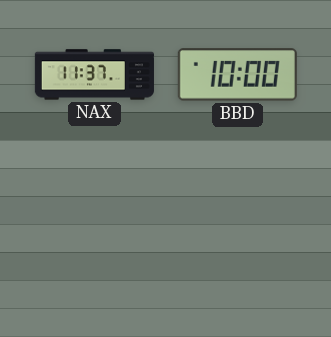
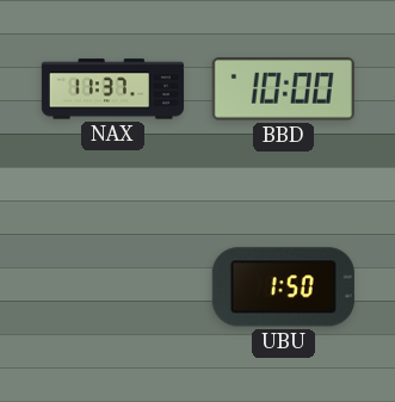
UBU: none -> 1:50
